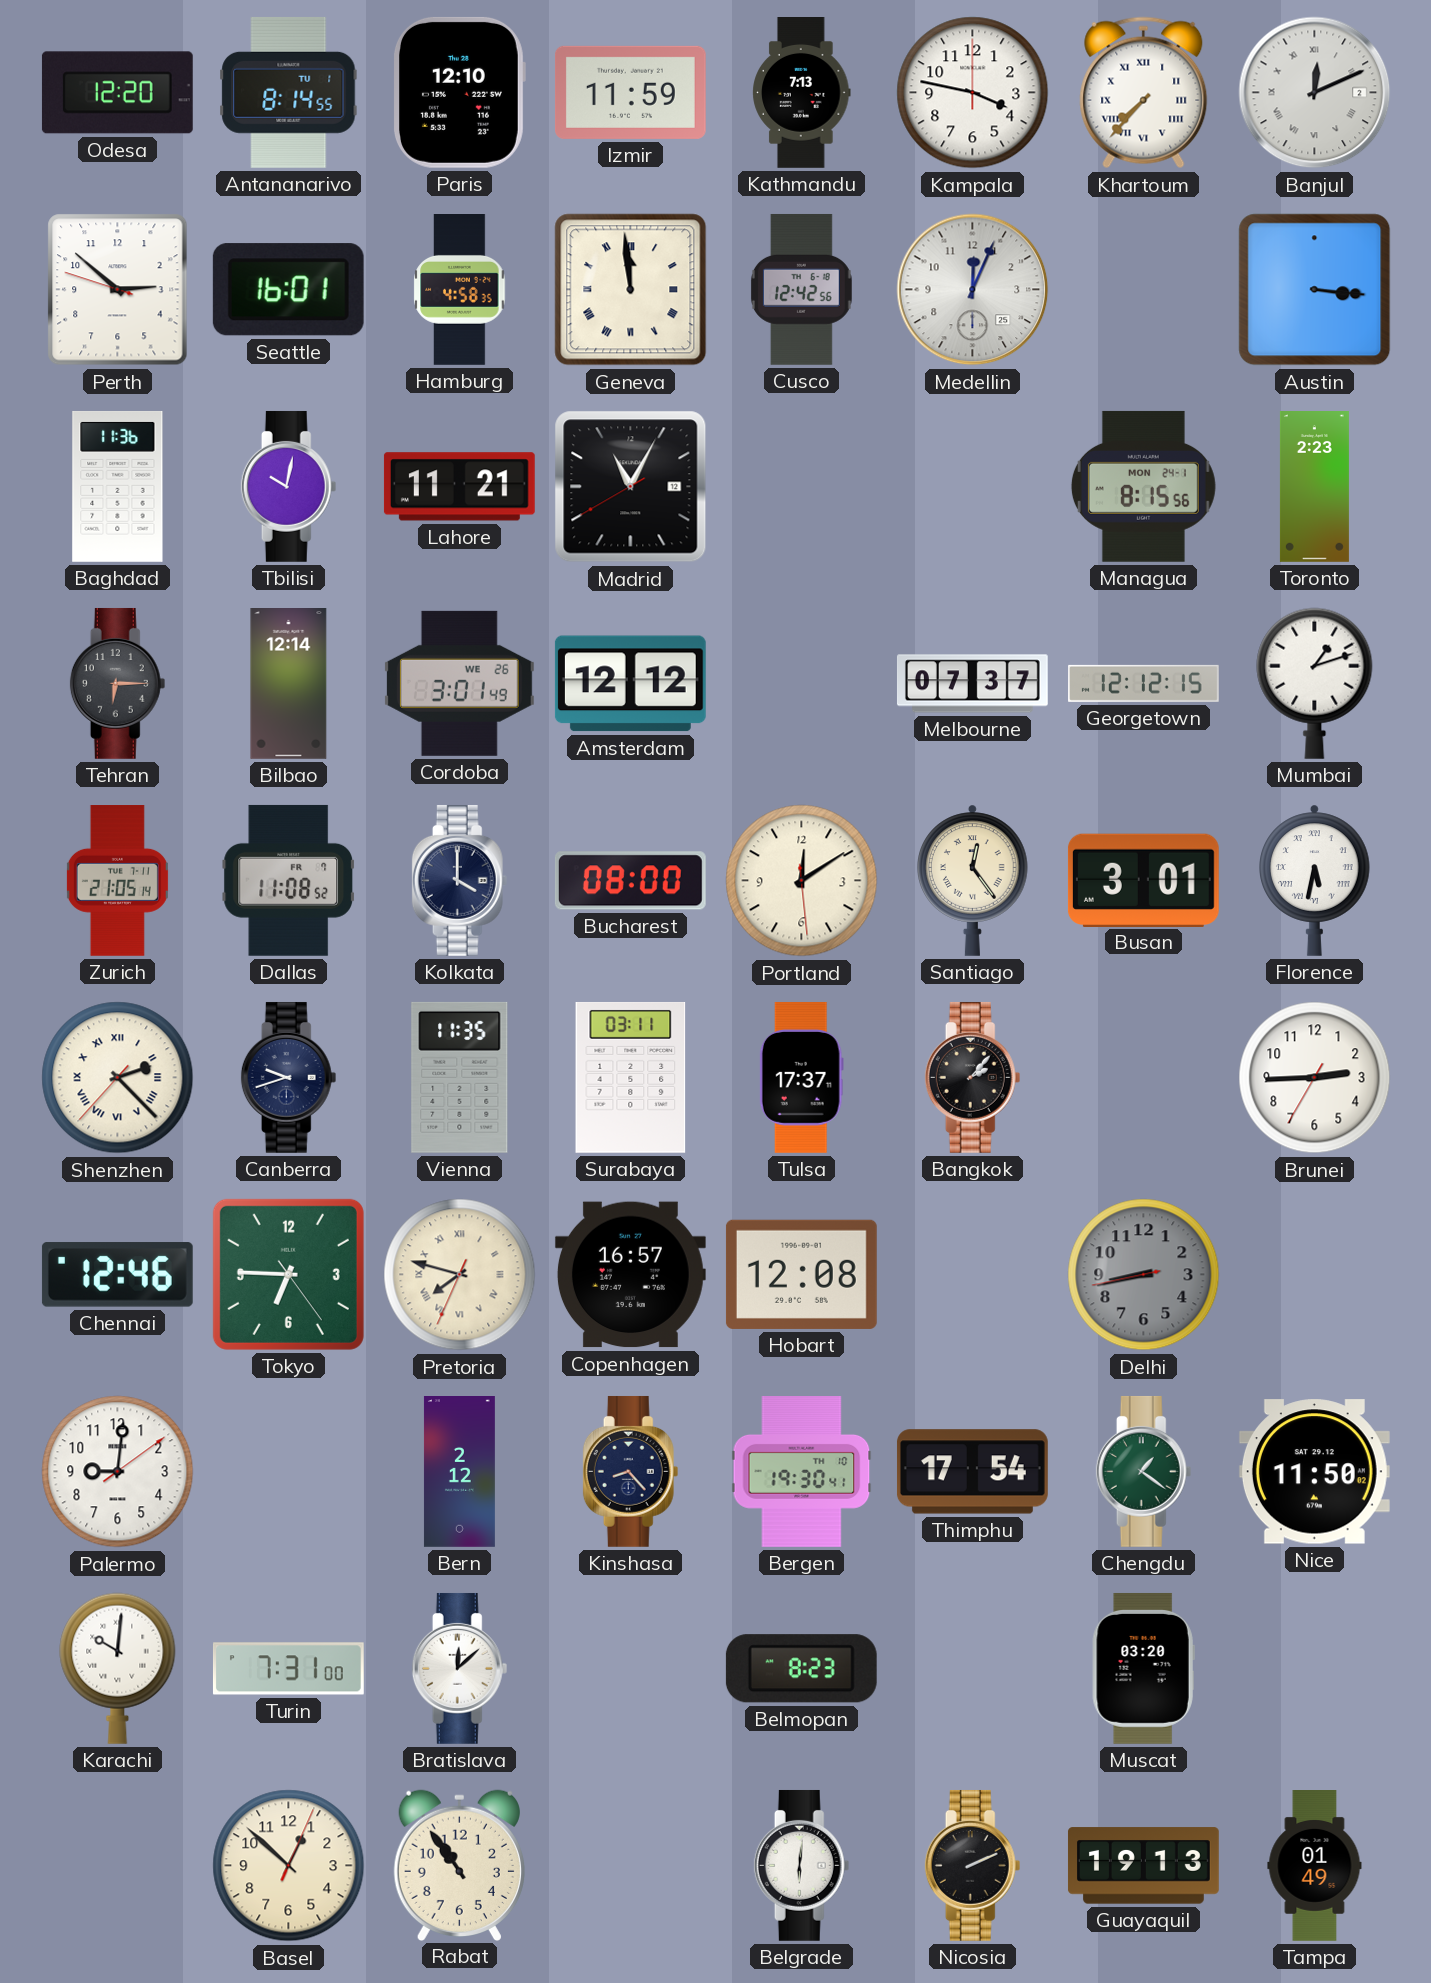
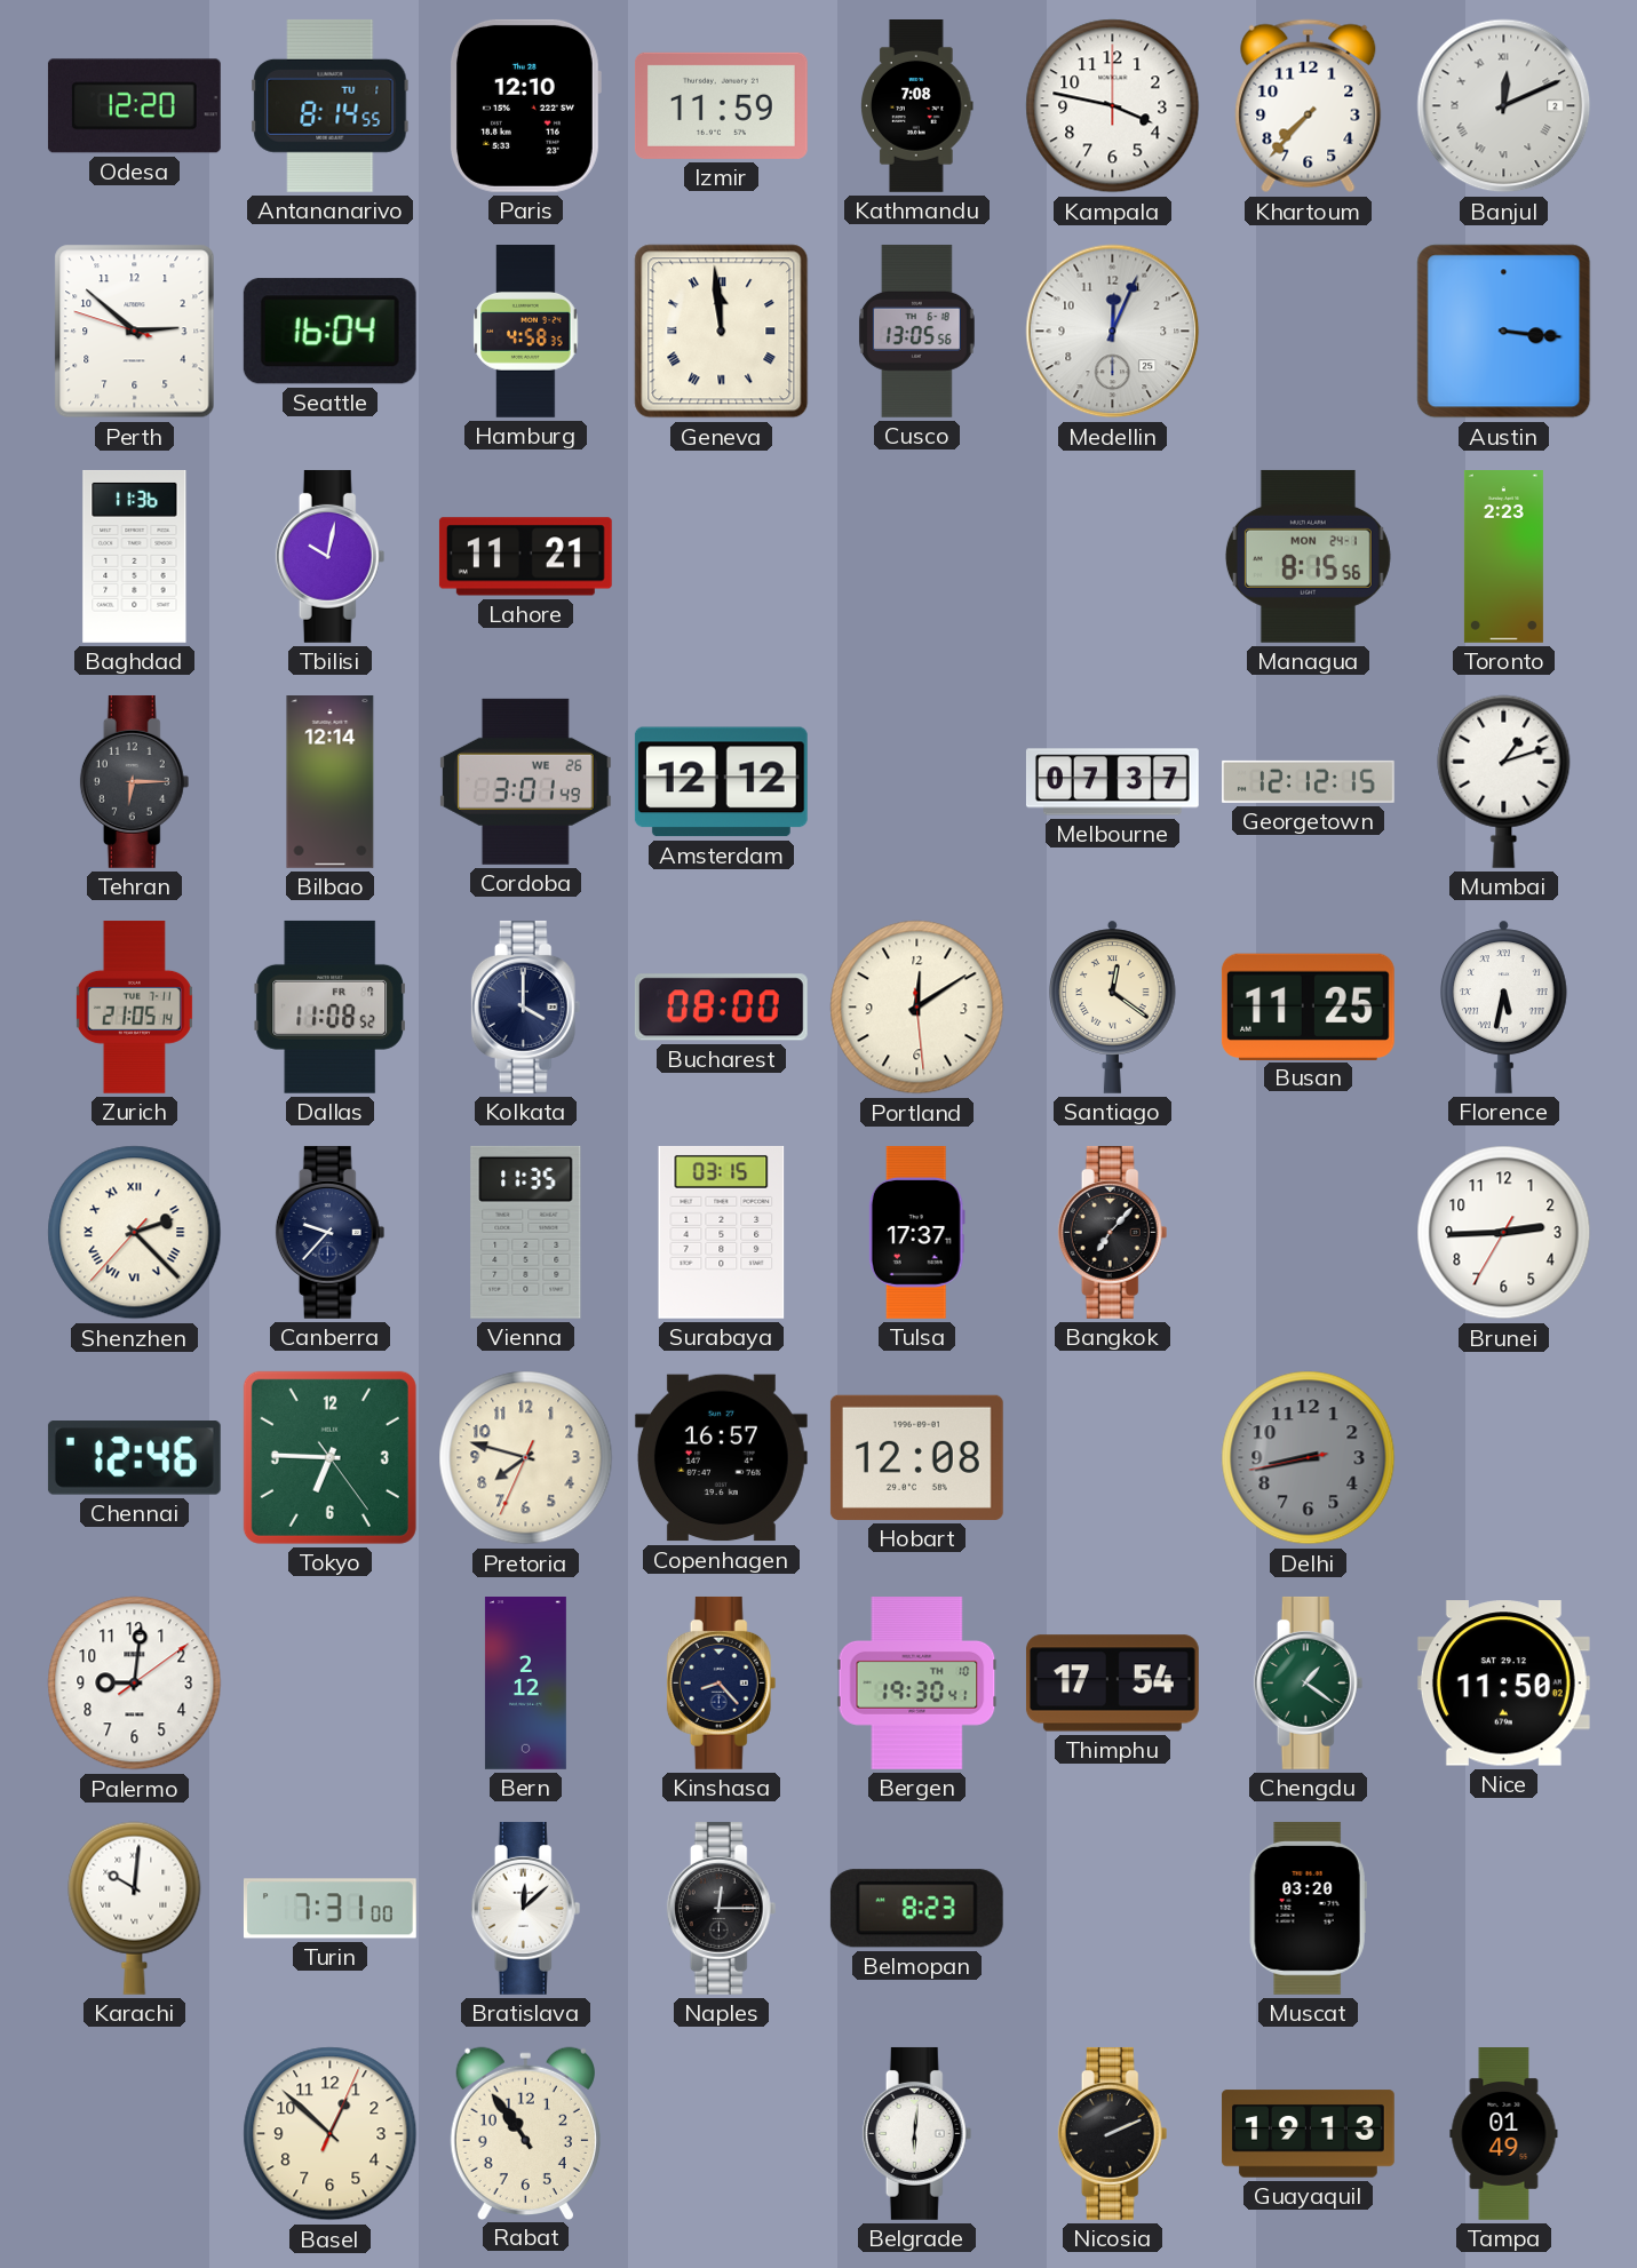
Kathmandu: 7:13 -> 7:08
Khartoum numerals: Roman -> Arabic
Seattle: 16:01 -> 16:04
Cusco: 12:42 -> 13:05
Madrid: 11:04 -> none
Santiago: 12:24 -> 12:21
Busan: 3:01 -> 11:25
Canberra: 9:42 -> 9:37
Surabaya: 03:11 -> 03:15
Bangkok: 2:07 -> 7:07
Pretoria numerals: Roman -> Arabic
Naples: none -> 12:15
